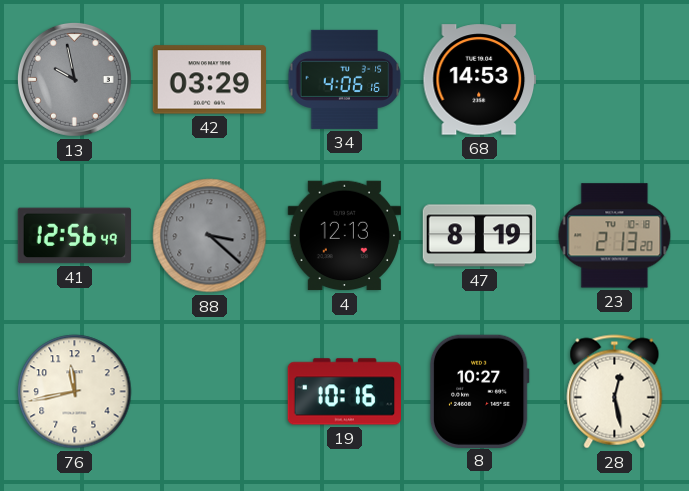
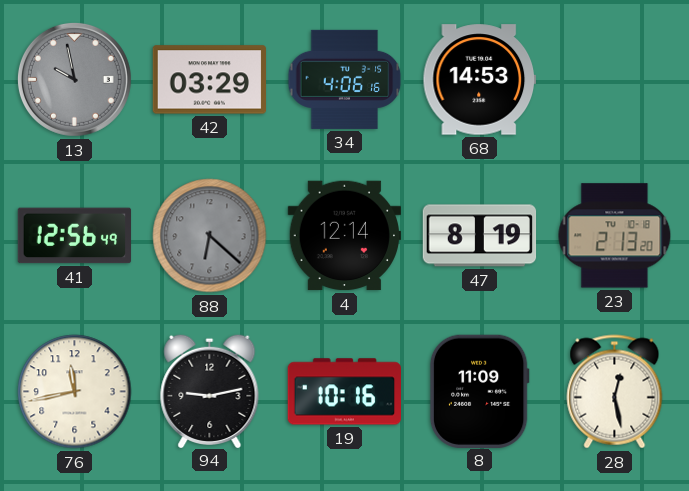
88: 3:22 -> 6:22
4: 12:13 -> 12:14
94: none -> 9:13
8: 10:27 -> 11:09
